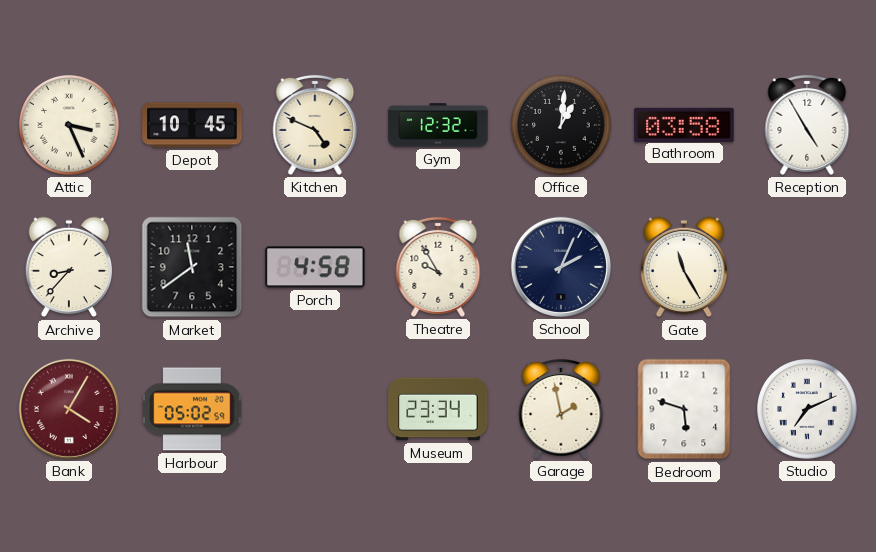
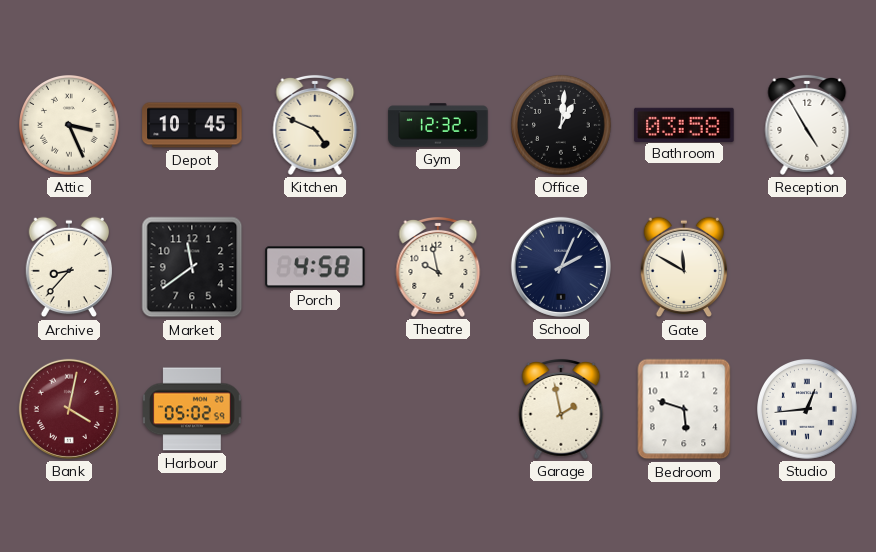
Theatre: 9:55 -> 9:58
Gate: 11:25 -> 11:50
Bank: 4:05 -> 4:02
Museum: 23:34 -> none
Studio: 7:11 -> 12:44
